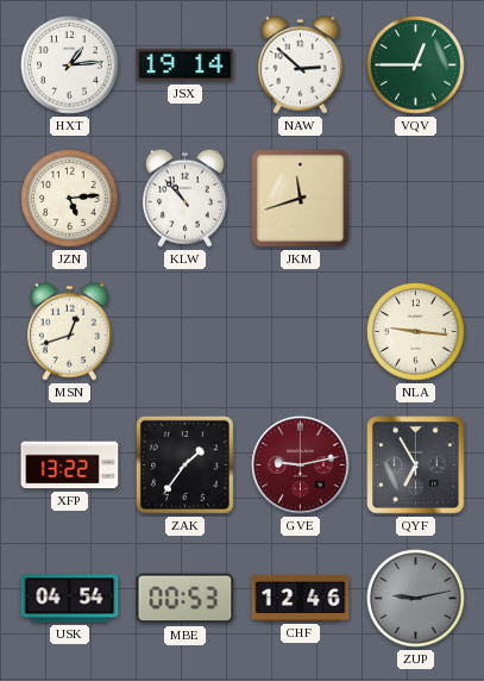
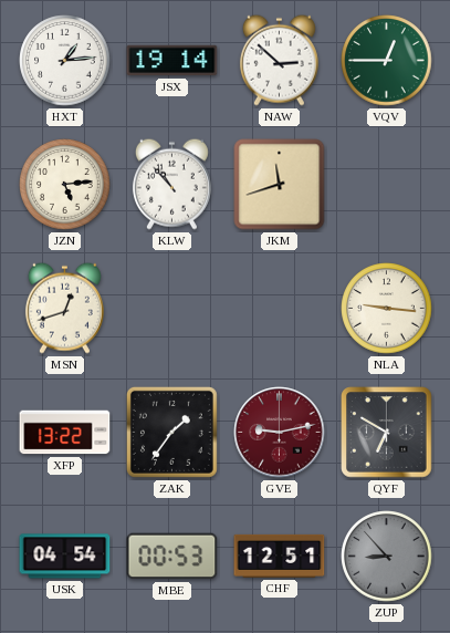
QYF: 6:55 -> 6:50
CHF: 12:46 -> 12:51
ZUP: 9:13 -> 8:53
